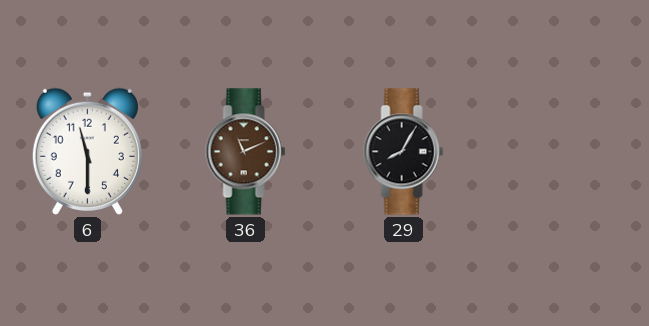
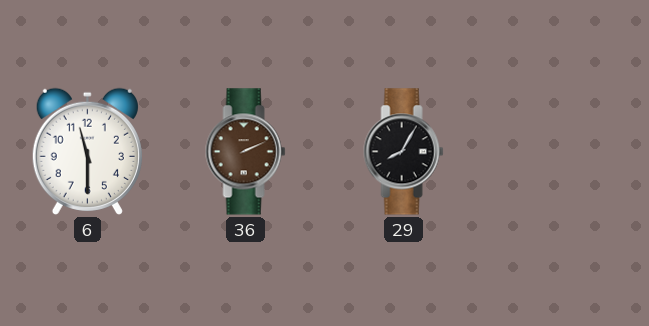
36: 11:11 -> 2:11
